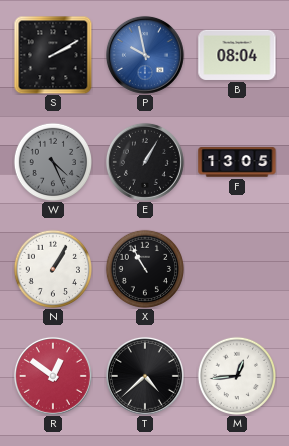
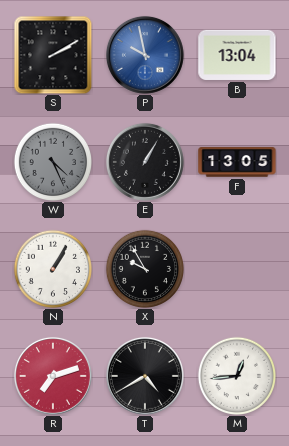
B: 08:04 -> 13:04
X: 10:55 -> 9:55
R: 12:51 -> 7:12
T: 4:38 -> 4:40
